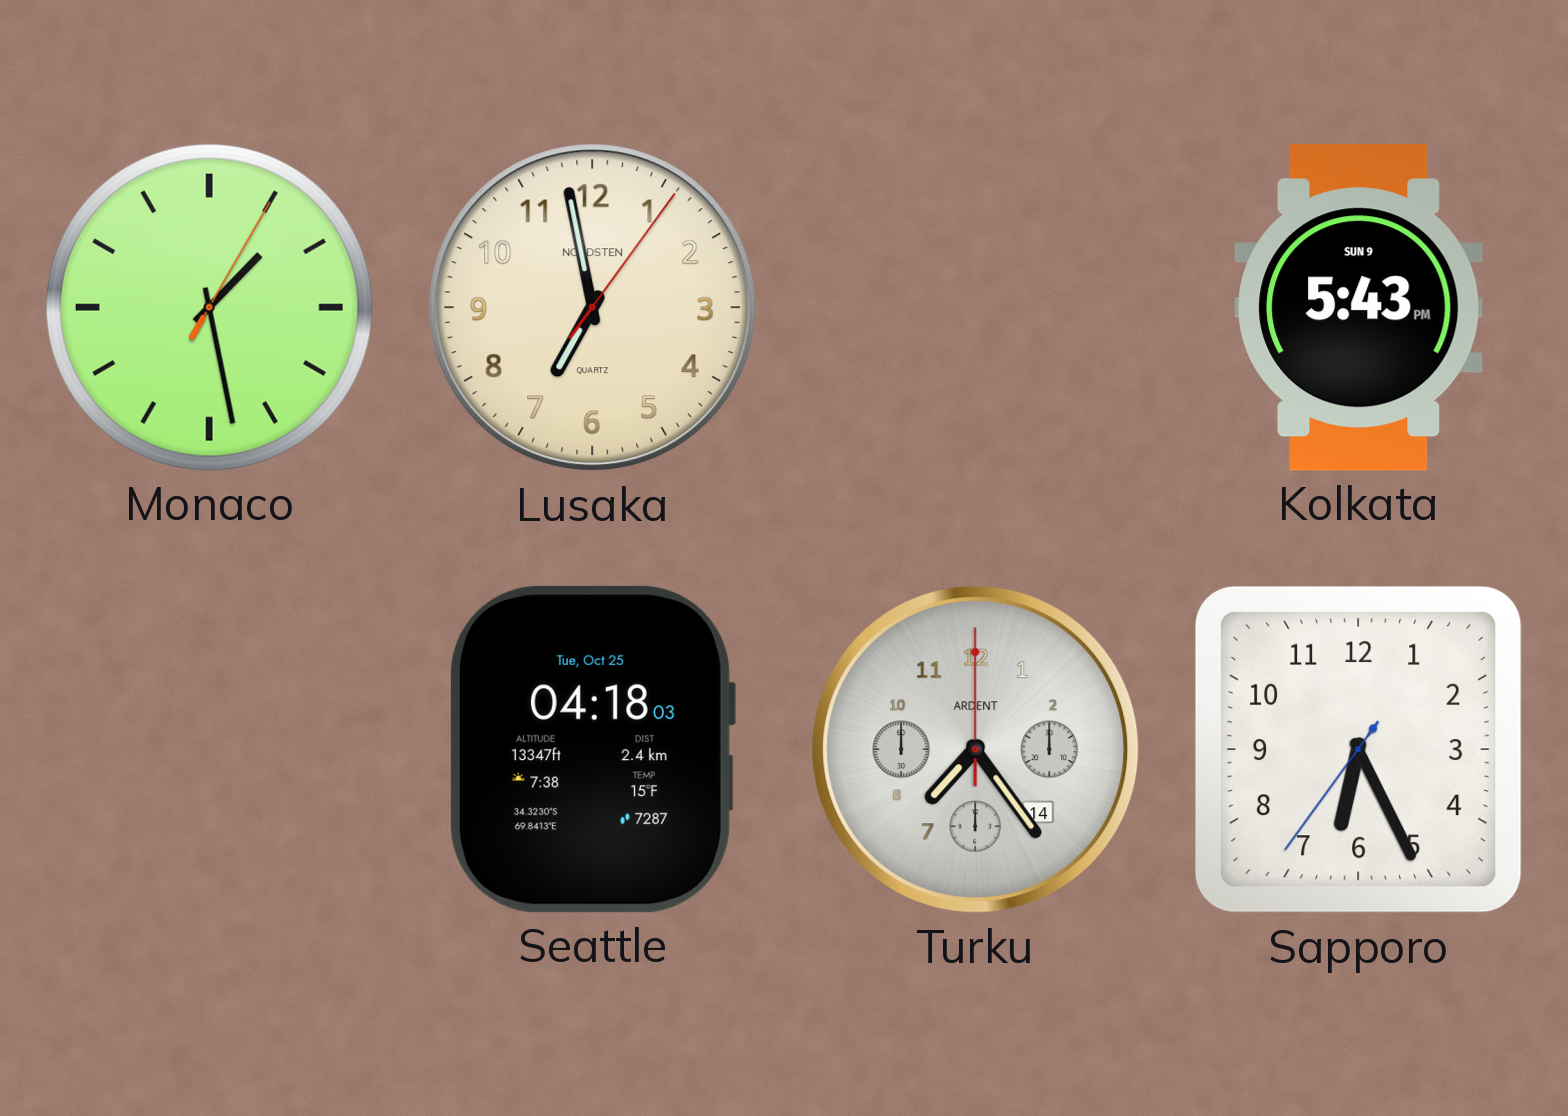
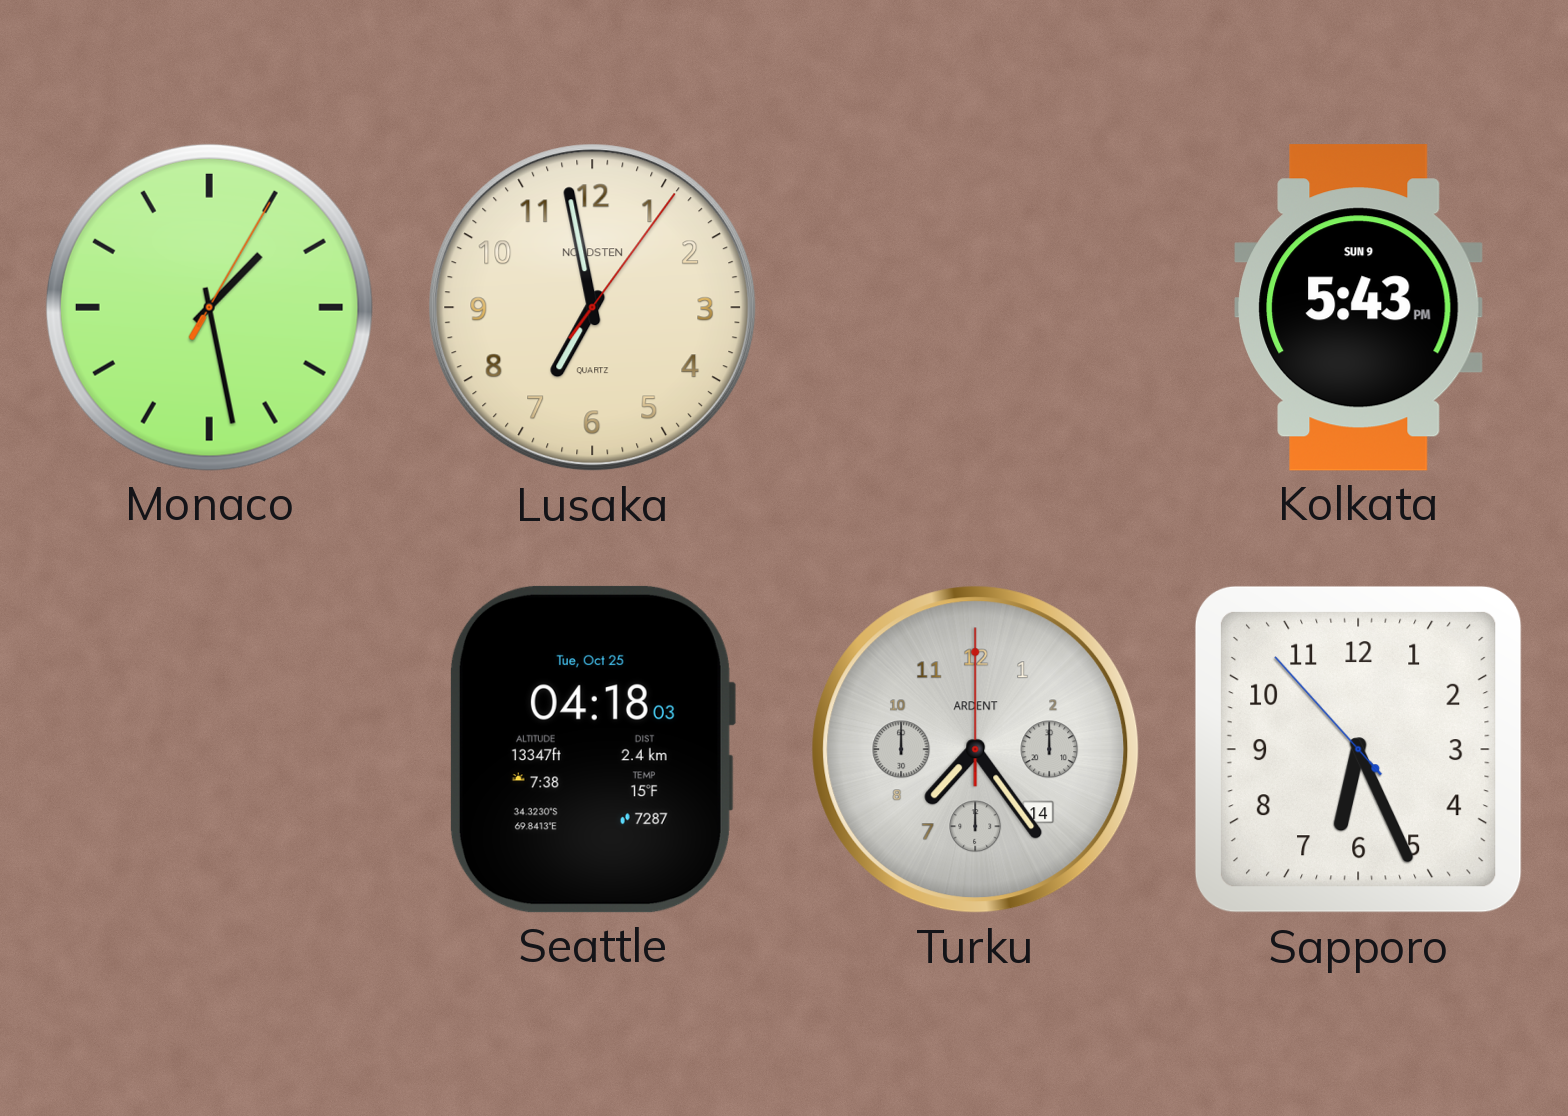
Sapporo: 6:25:36 -> 6:25:53
